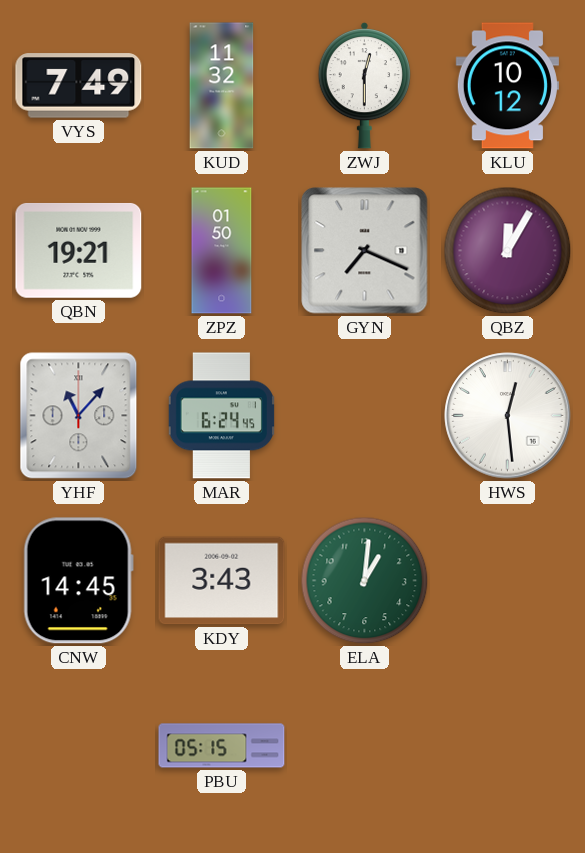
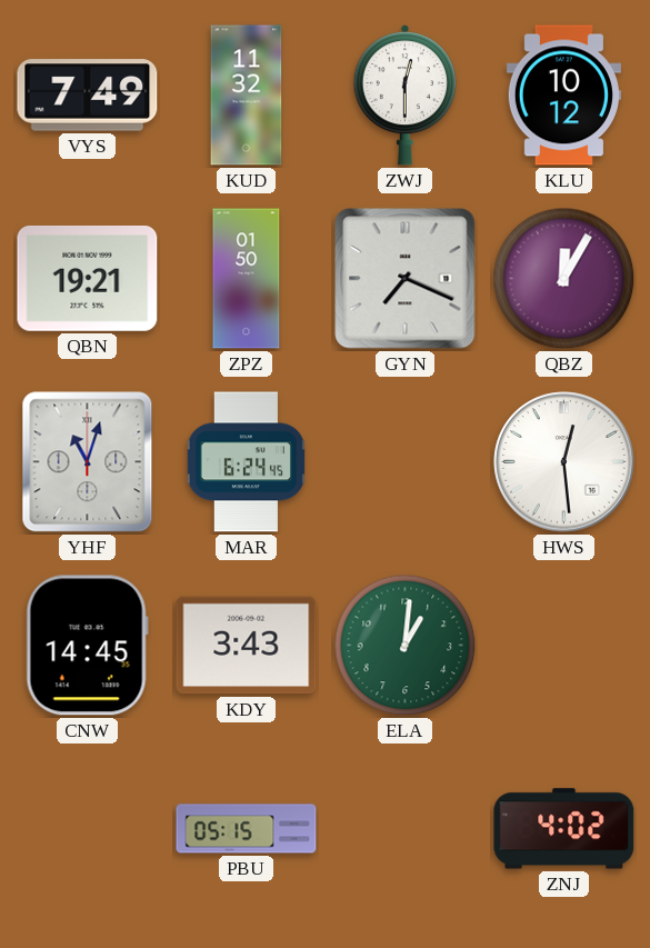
YHF: 11:07 -> 11:03
ZNJ: none -> 4:02
